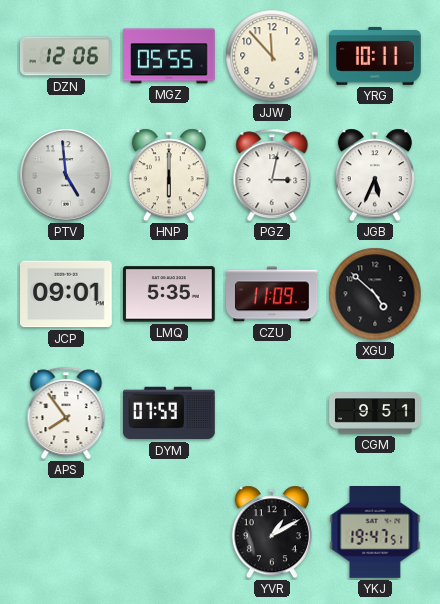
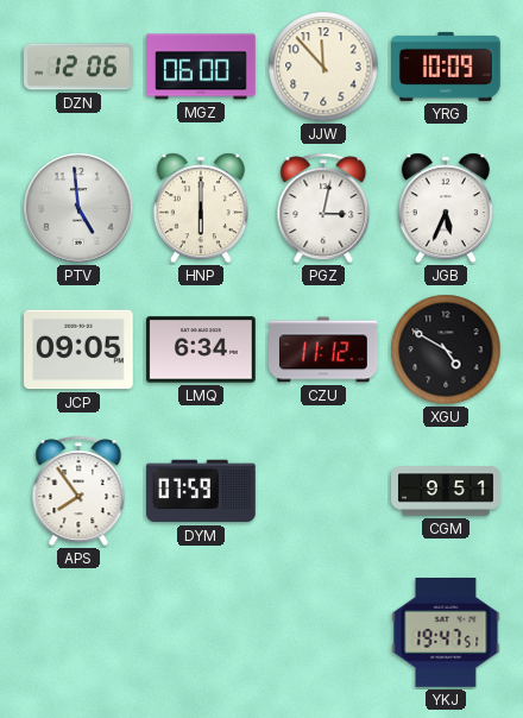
MGZ: 05:55 -> 06:00
YRG: 10:11 -> 10:09
JCP: 09:01 -> 09:05
LMQ: 5:35 -> 6:34
CZU: 11:09 -> 11:12
XGU: 4:52 -> 4:50
YVR: 1:10 -> none
